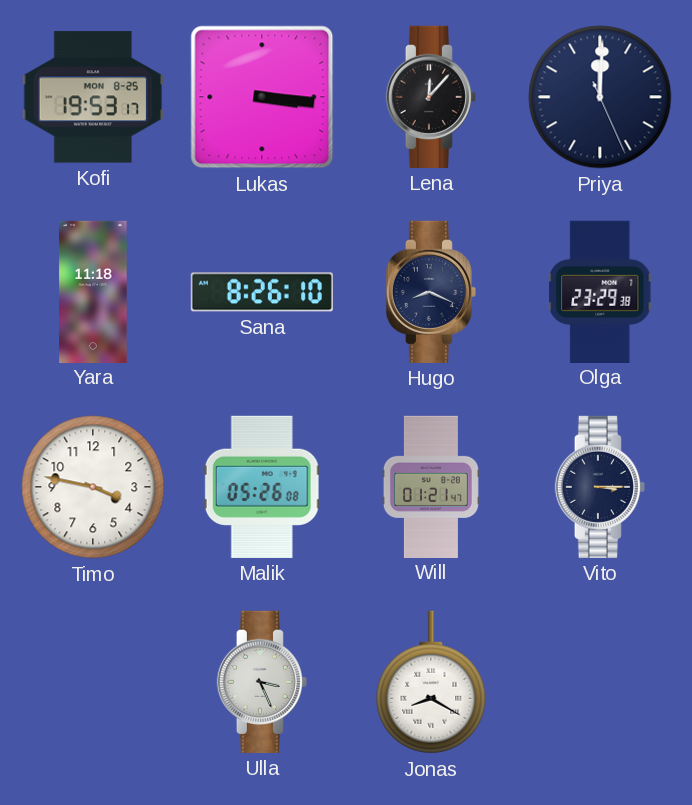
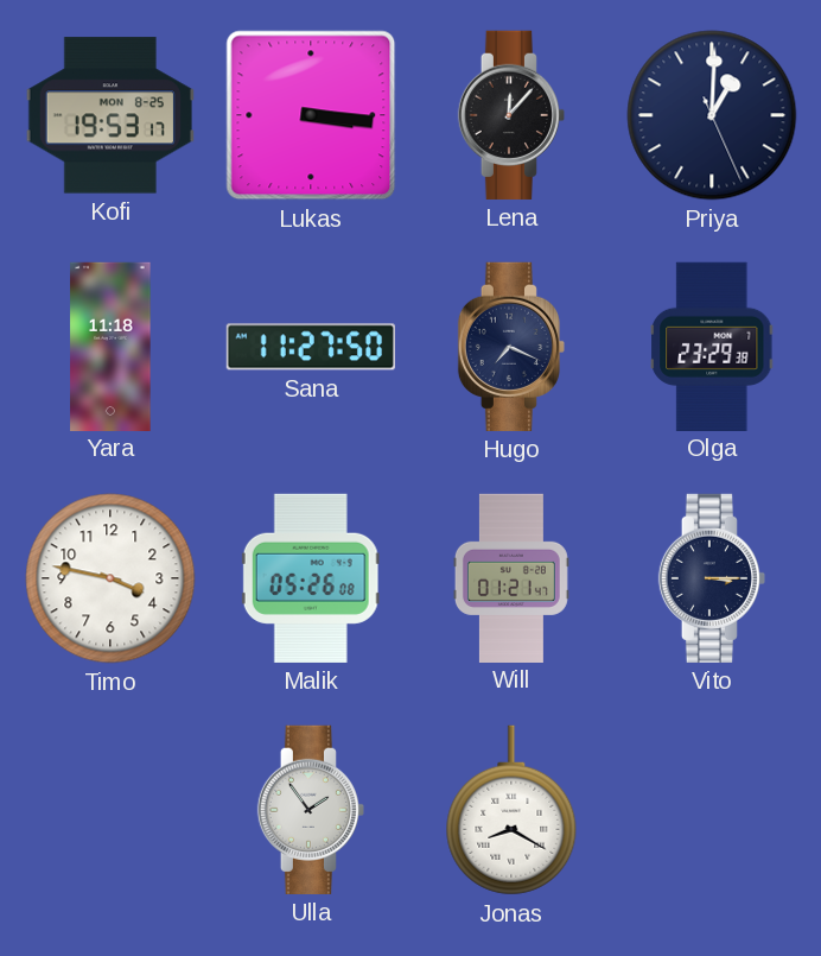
Priya: 12:00 -> 1:00
Sana: 8:26 -> 11:27
Hugo: 8:19 -> 7:19
Ulla: 3:26 -> 1:54
